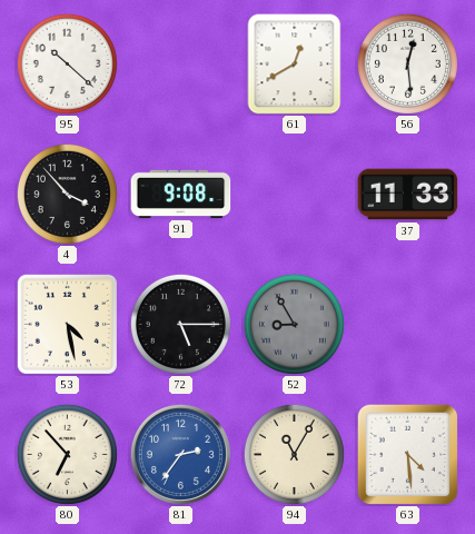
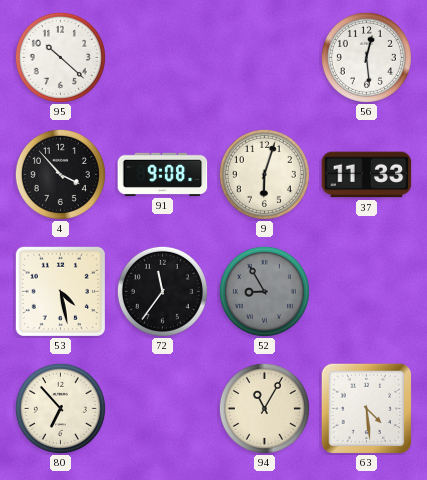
61: 12:40 -> none
9: none -> 6:03
72: 5:15 -> 11:36
81: 2:36 -> none
